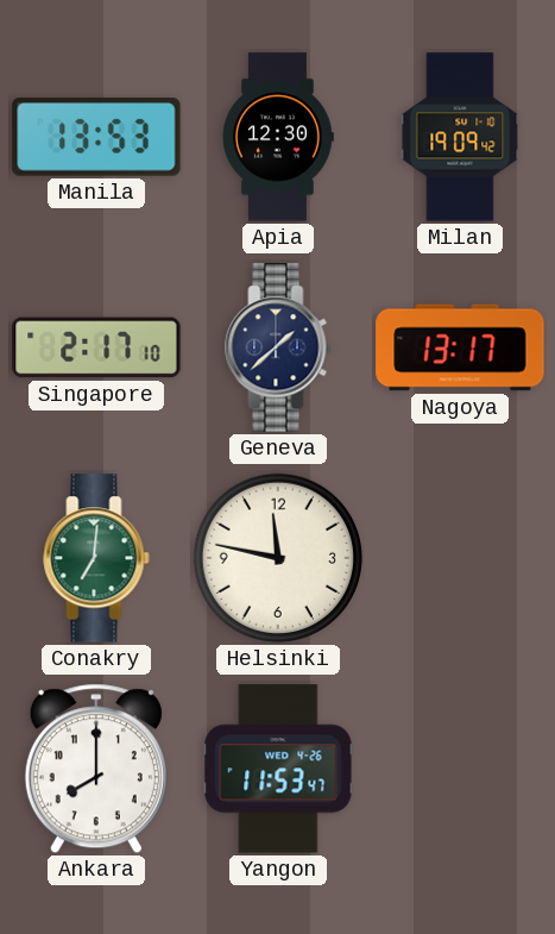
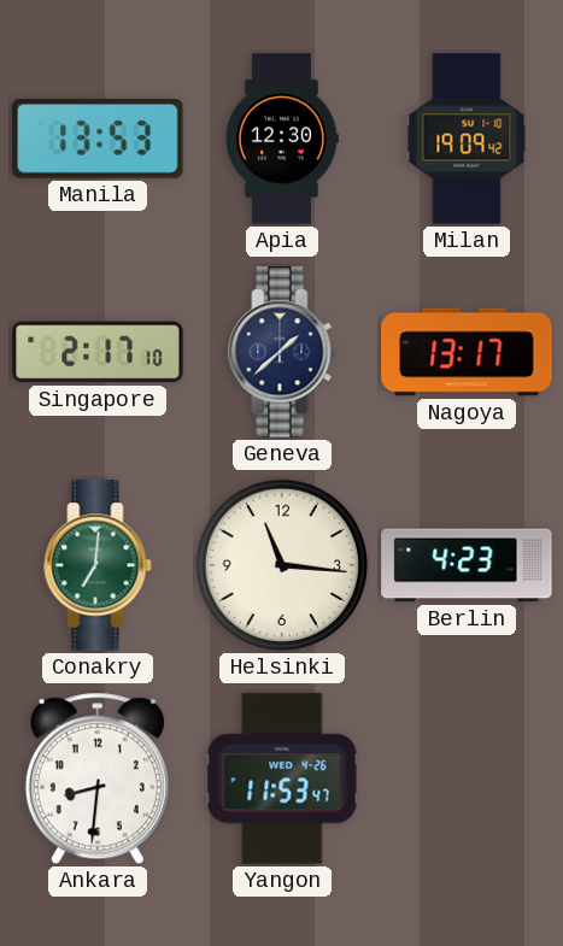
Helsinki: 11:47 -> 11:16
Berlin: none -> 4:23
Ankara: 8:00 -> 8:31
